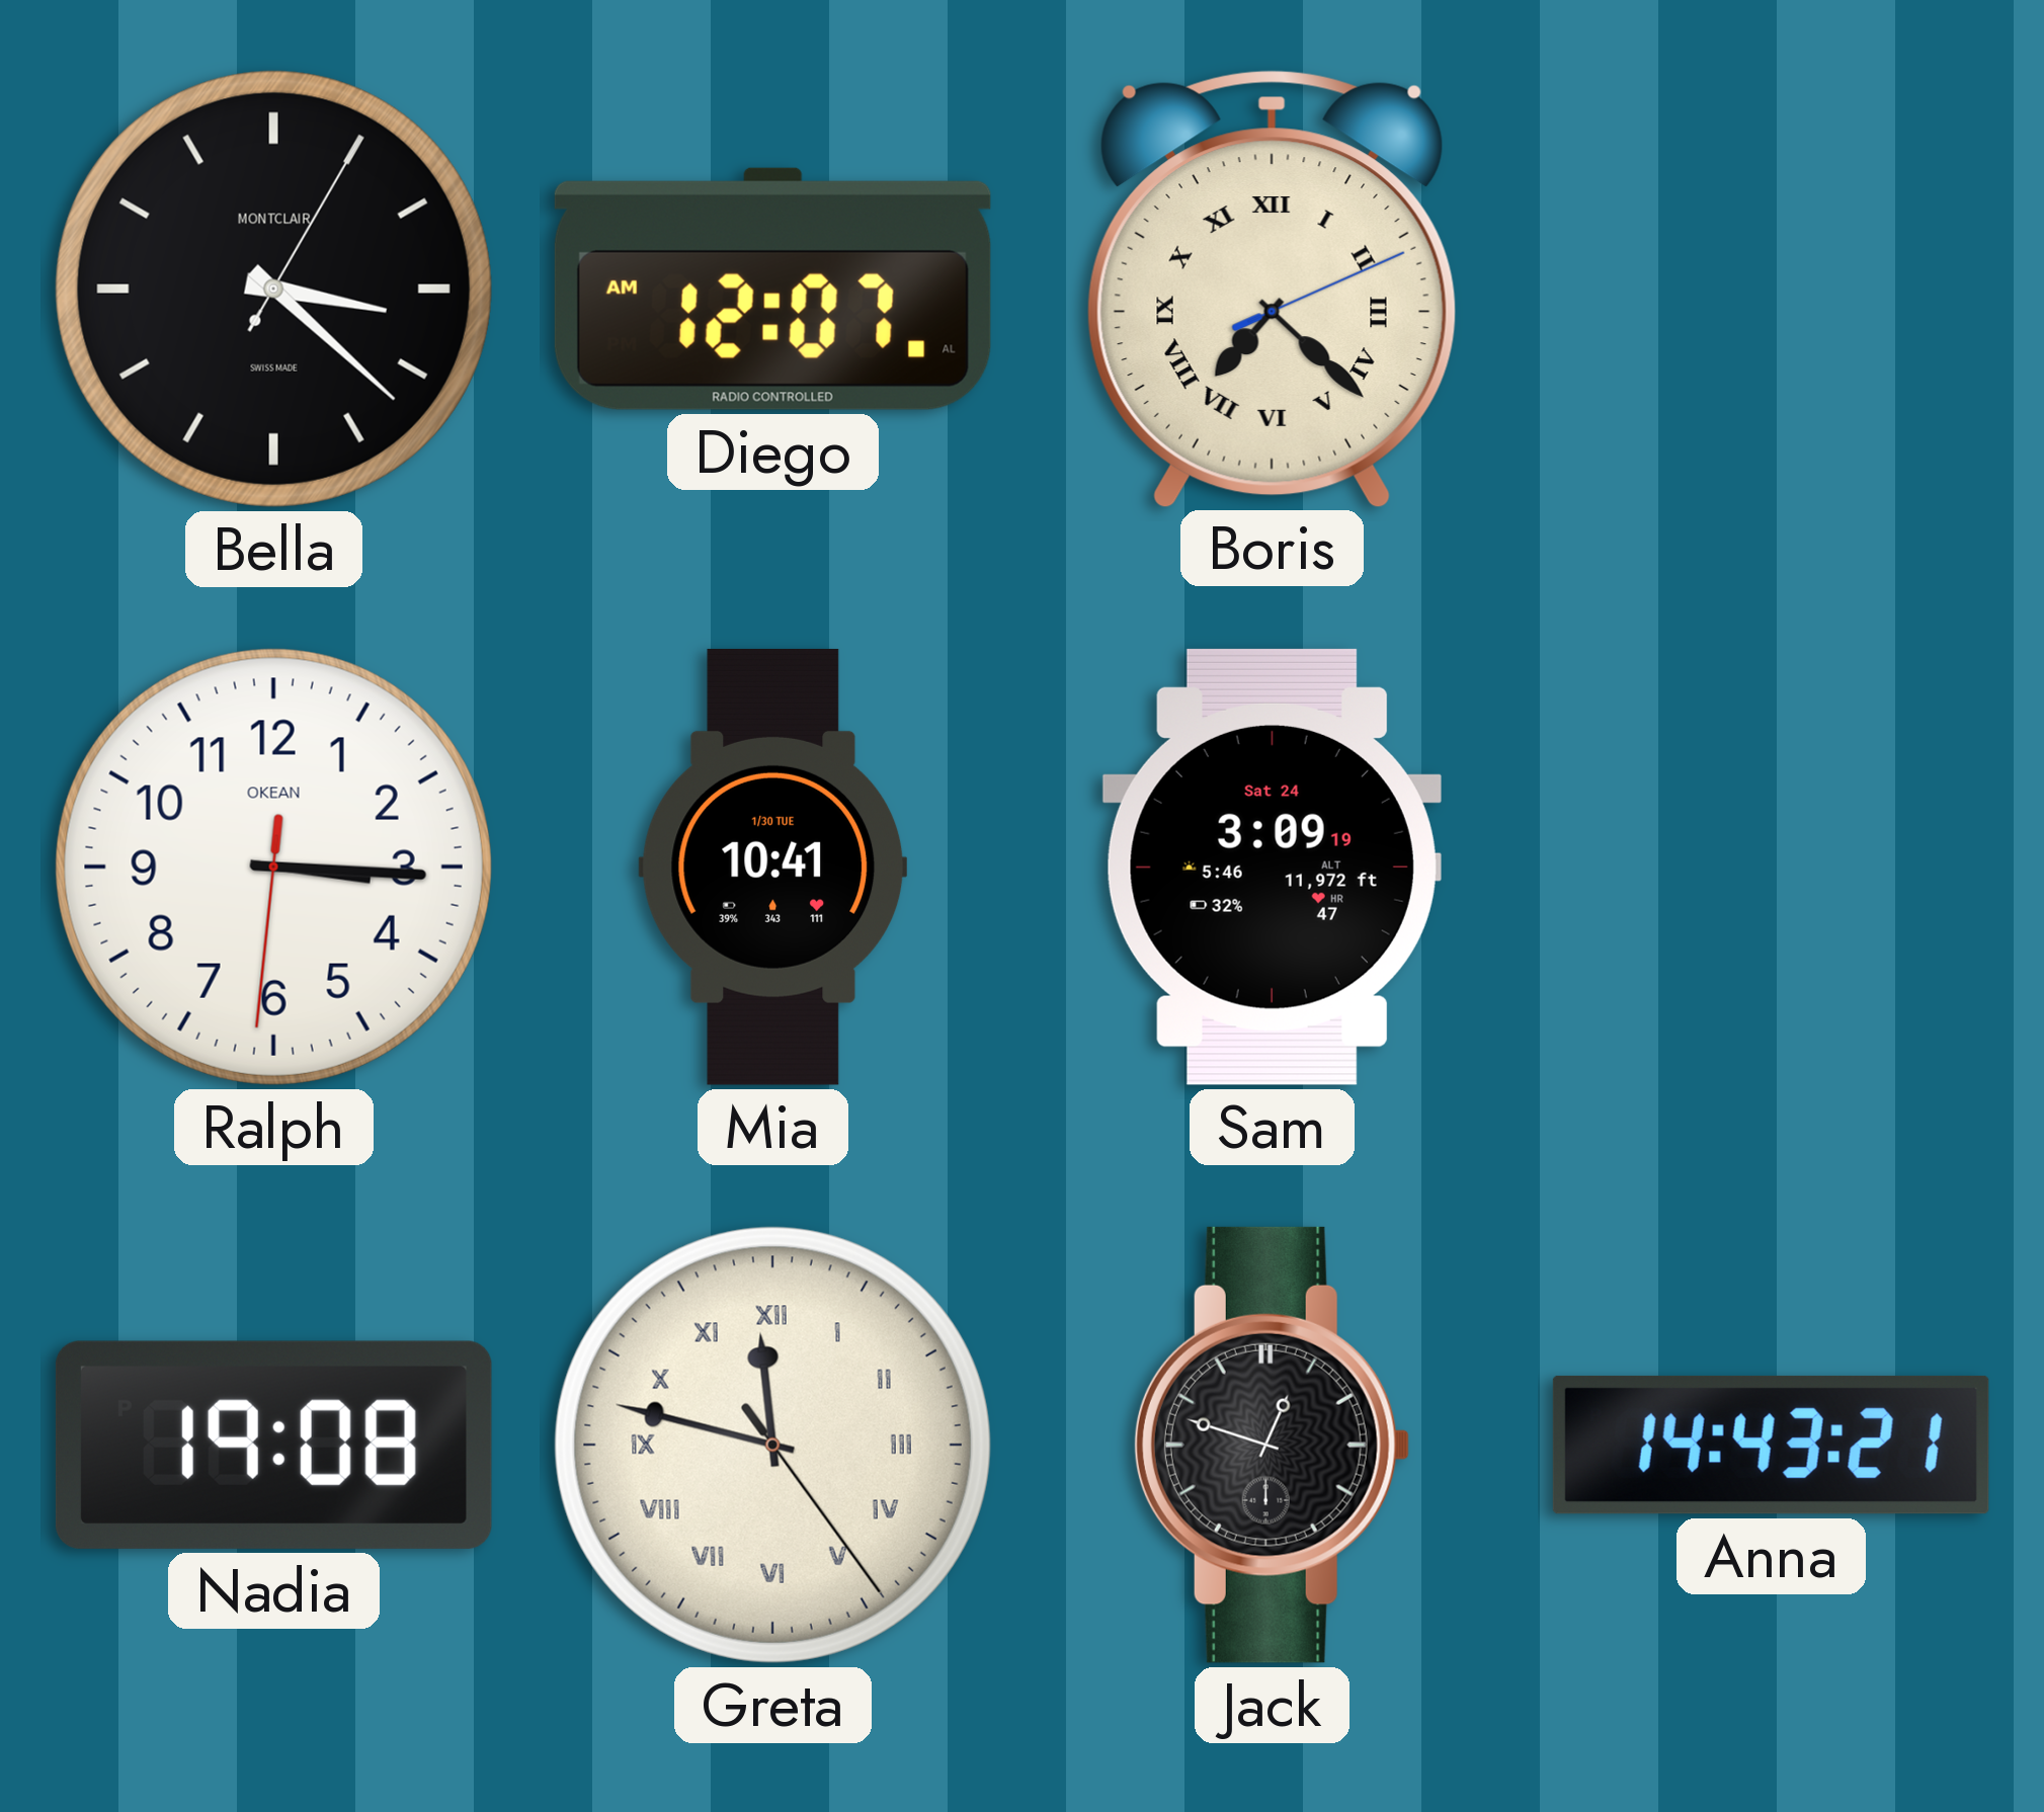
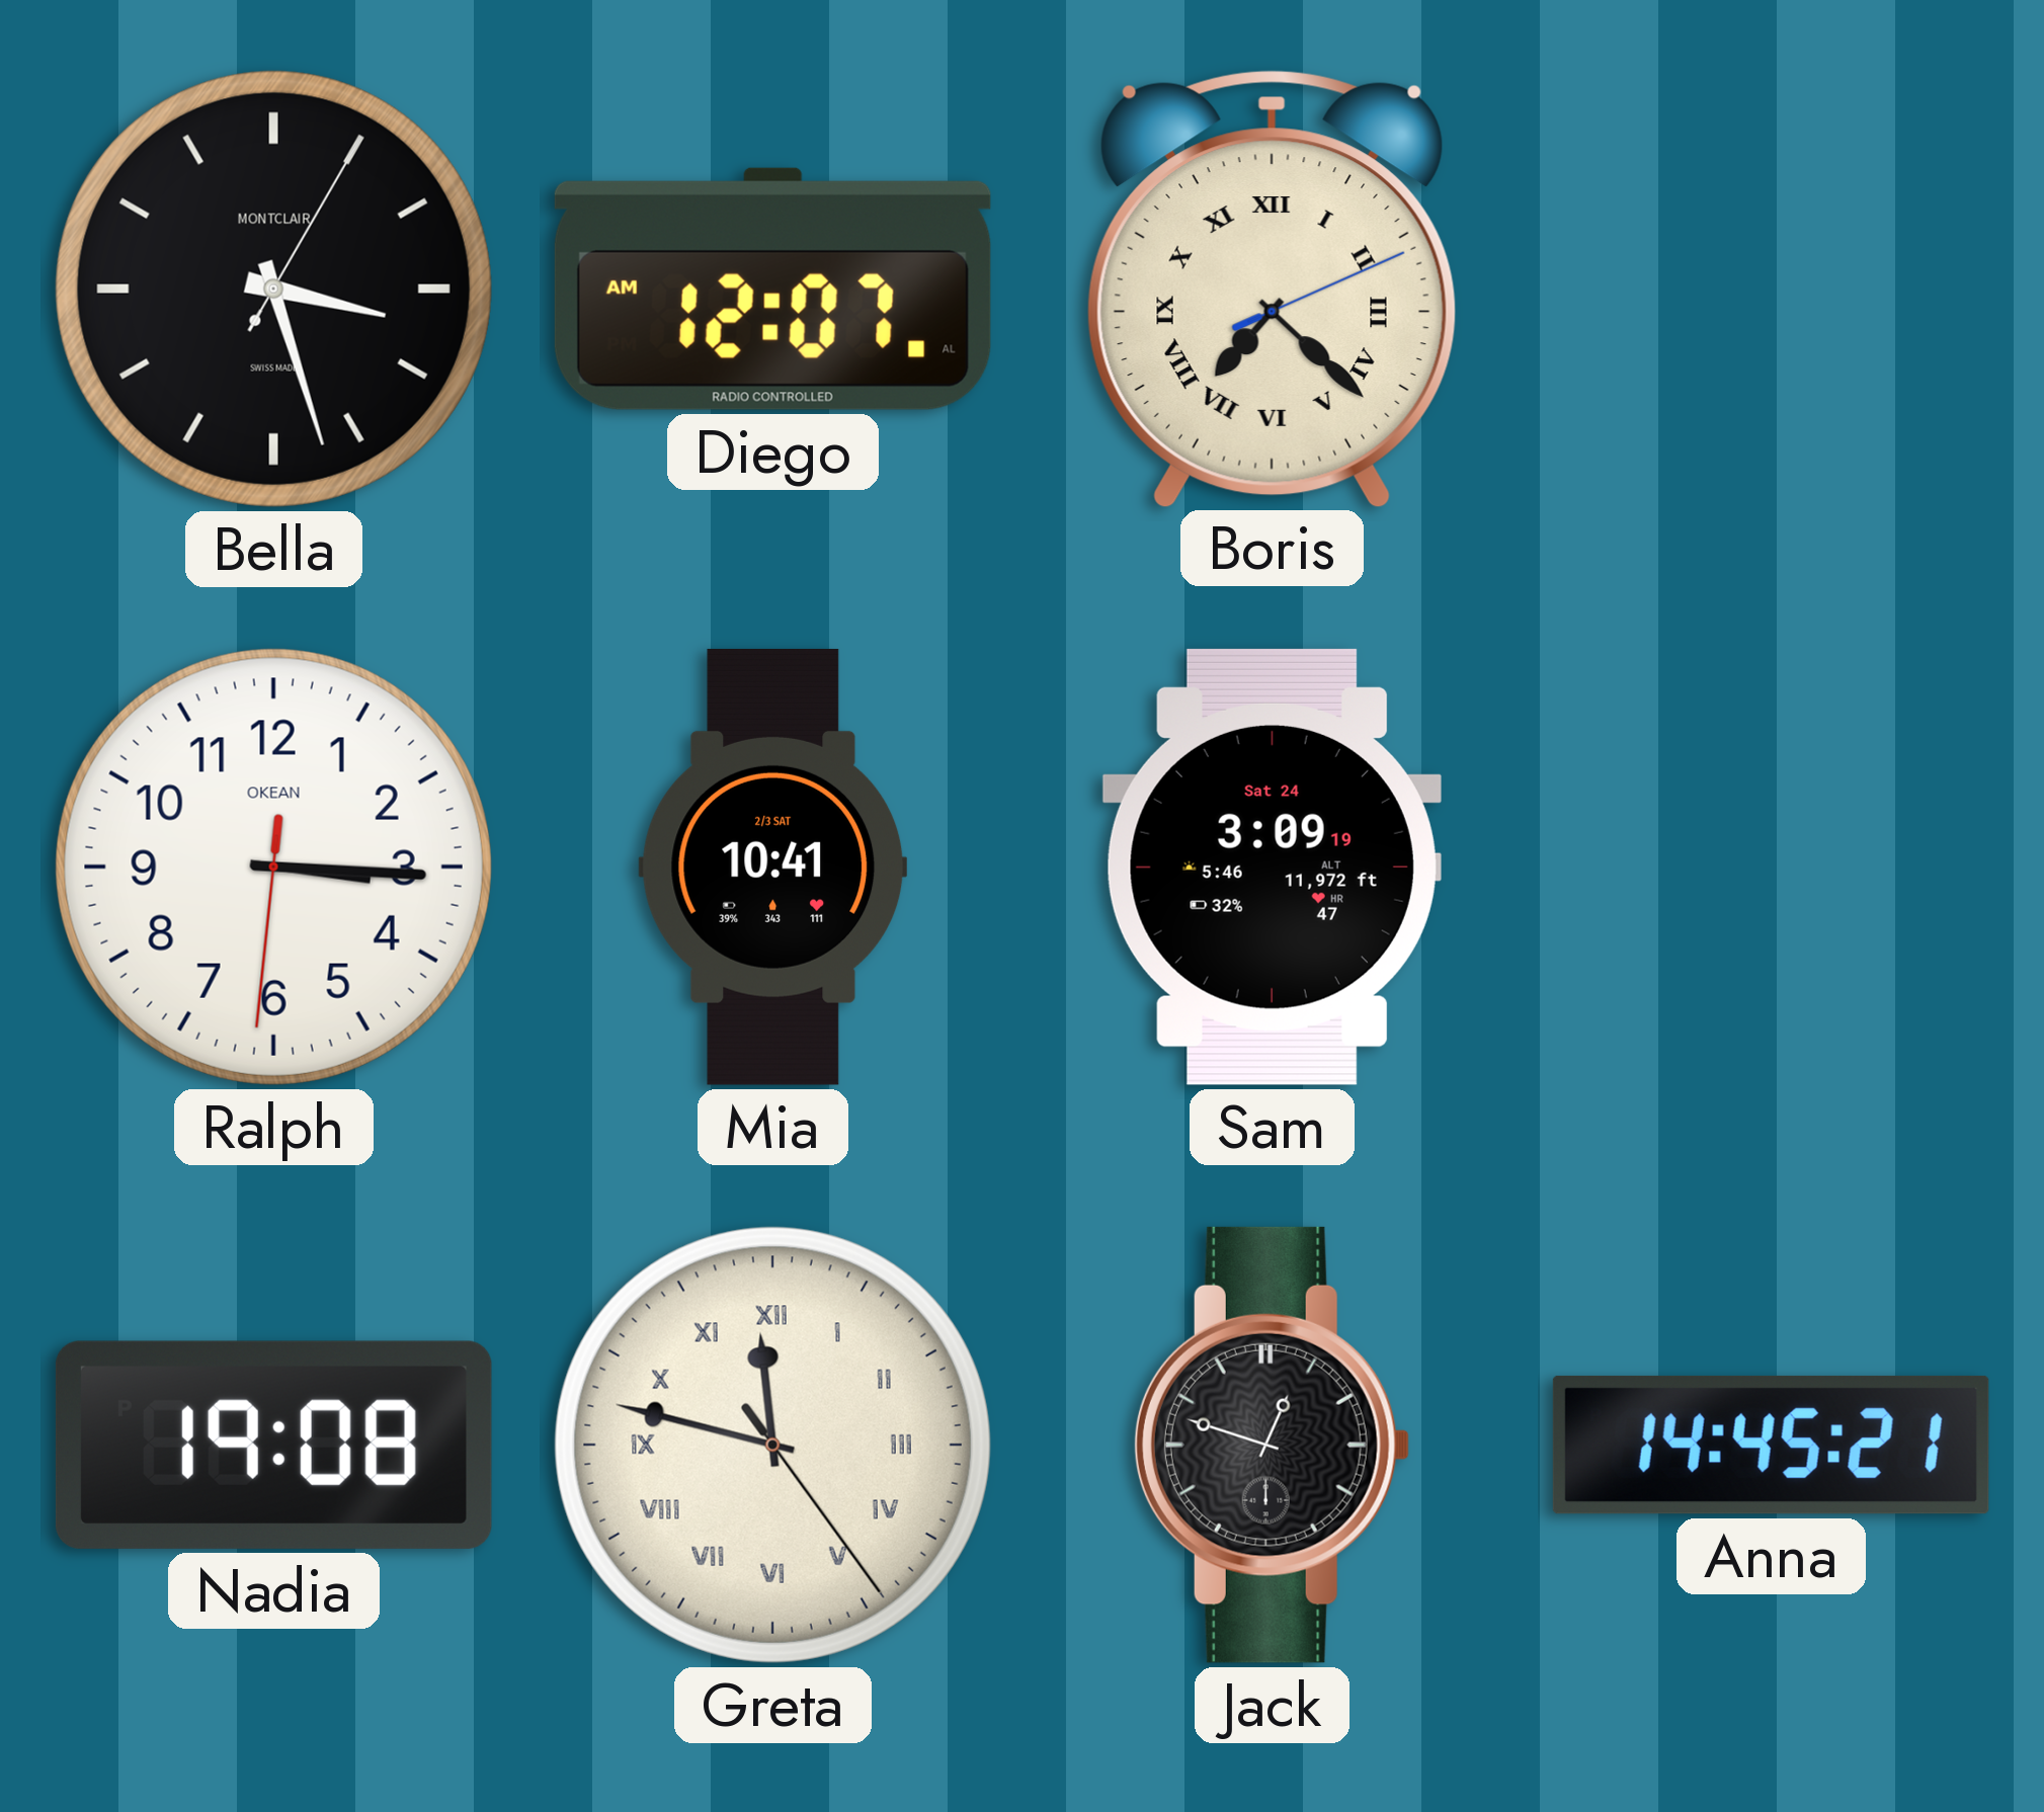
Bella: 3:22 -> 3:27
Mia date: 1/30 TUE -> 2/3 SAT
Anna: 14:43 -> 14:45
